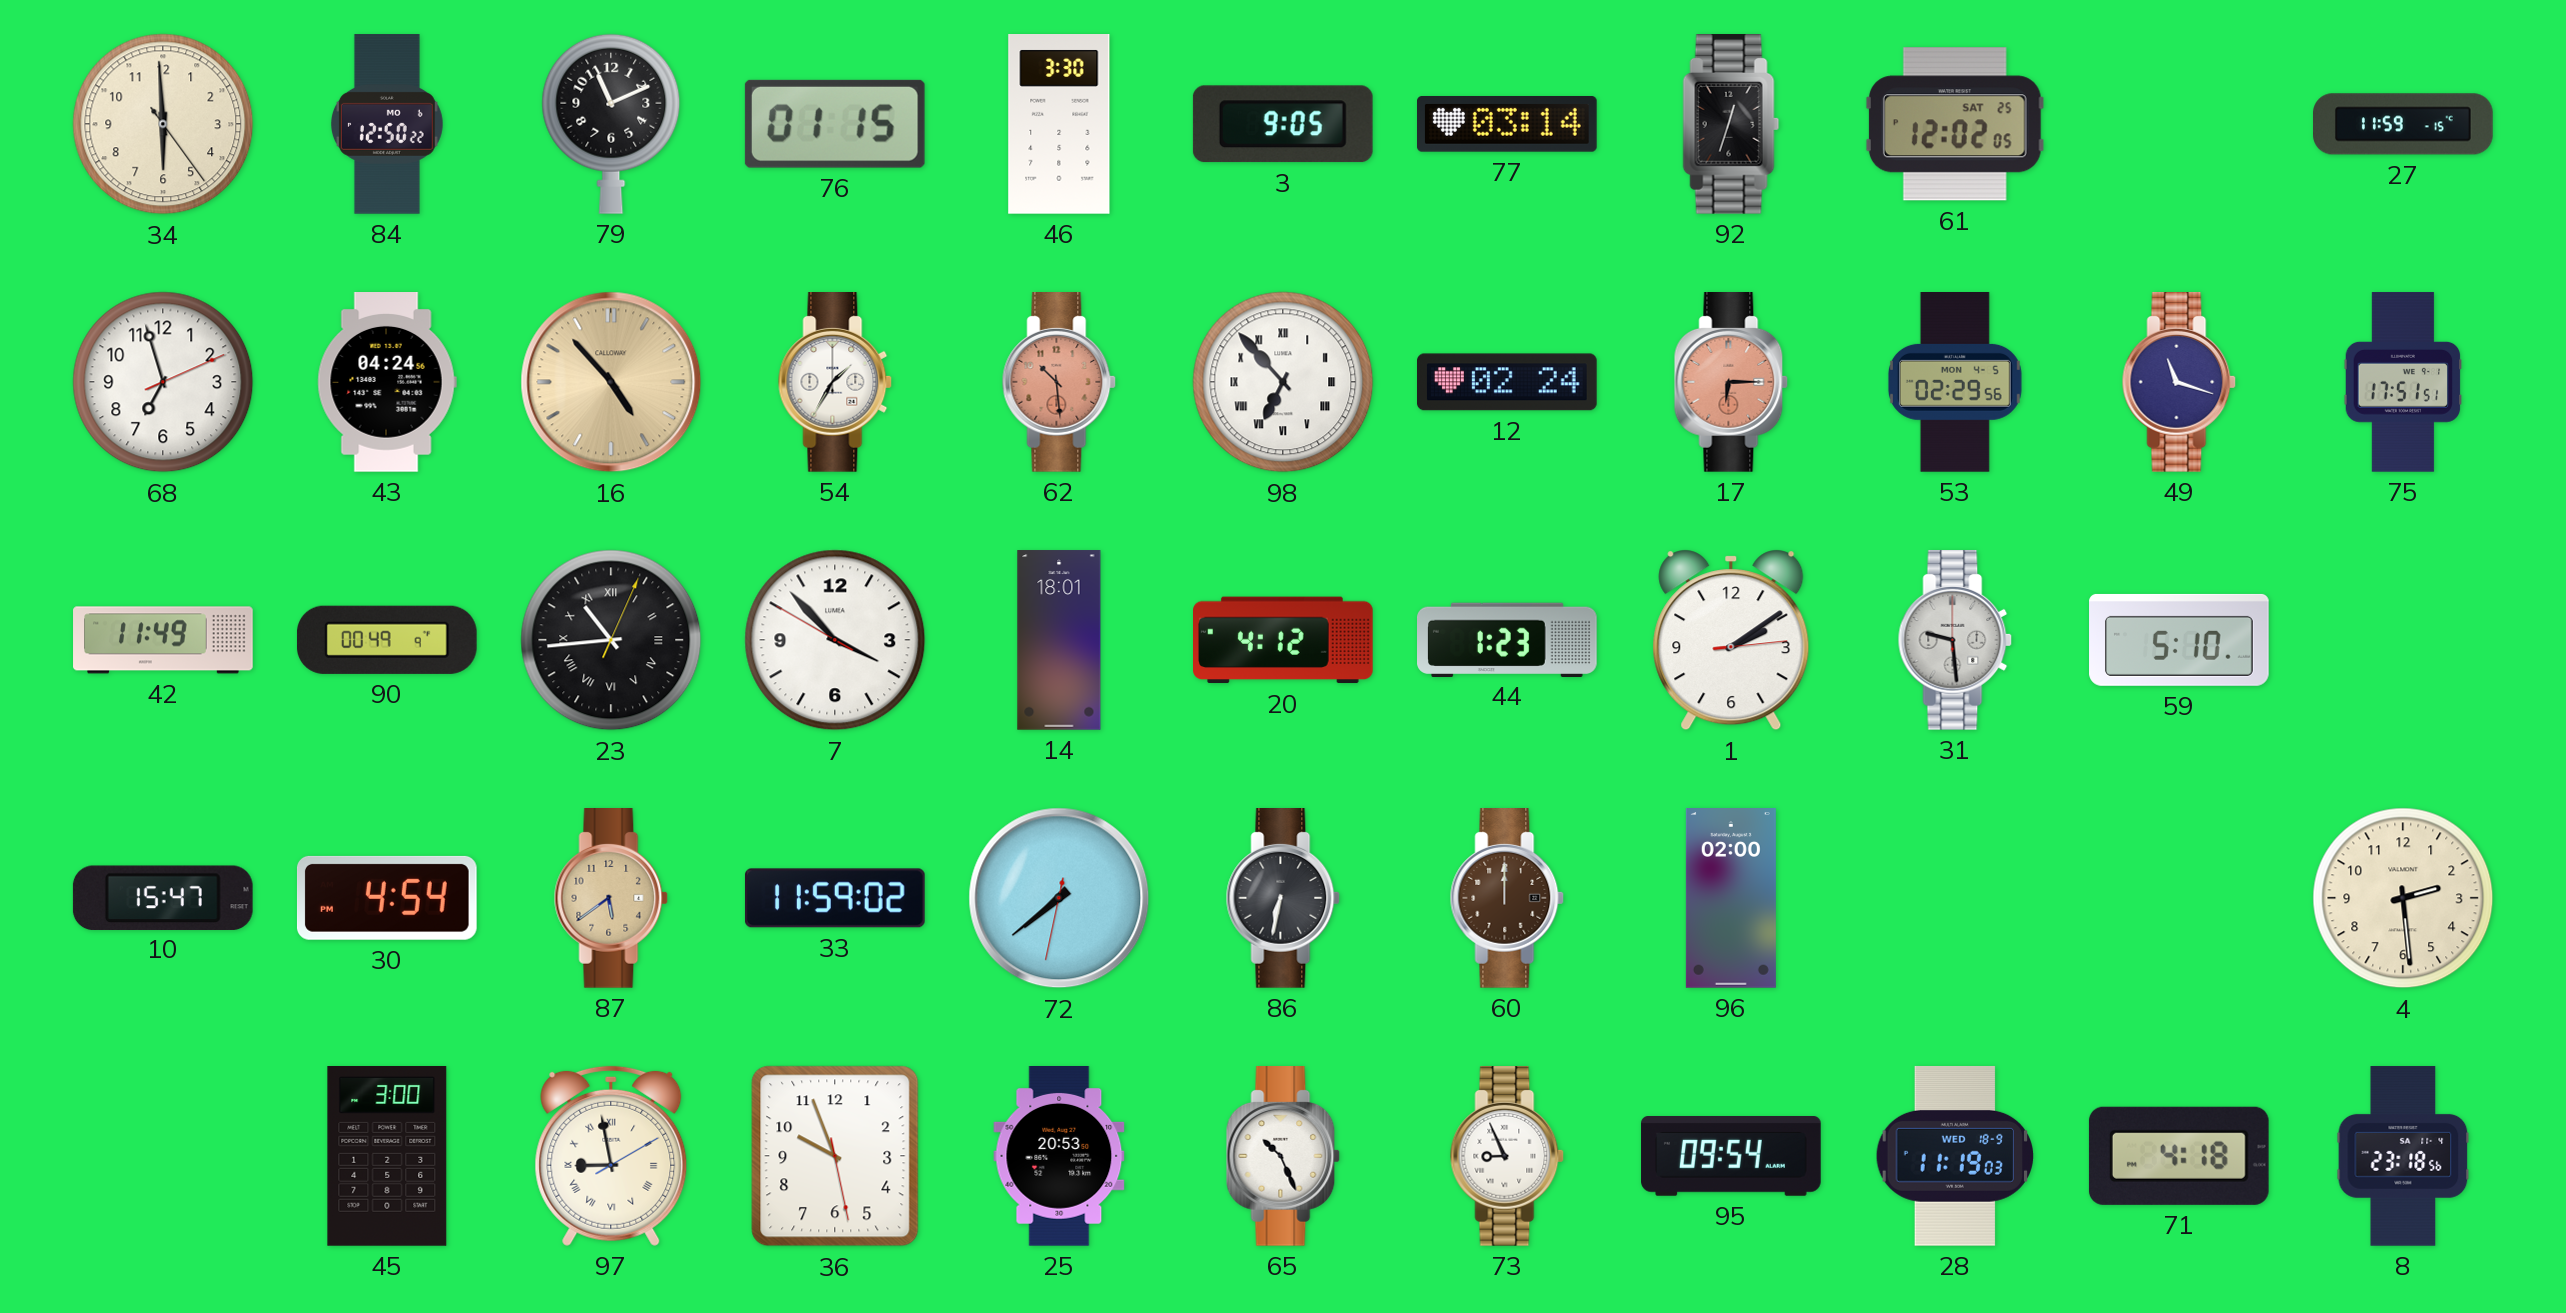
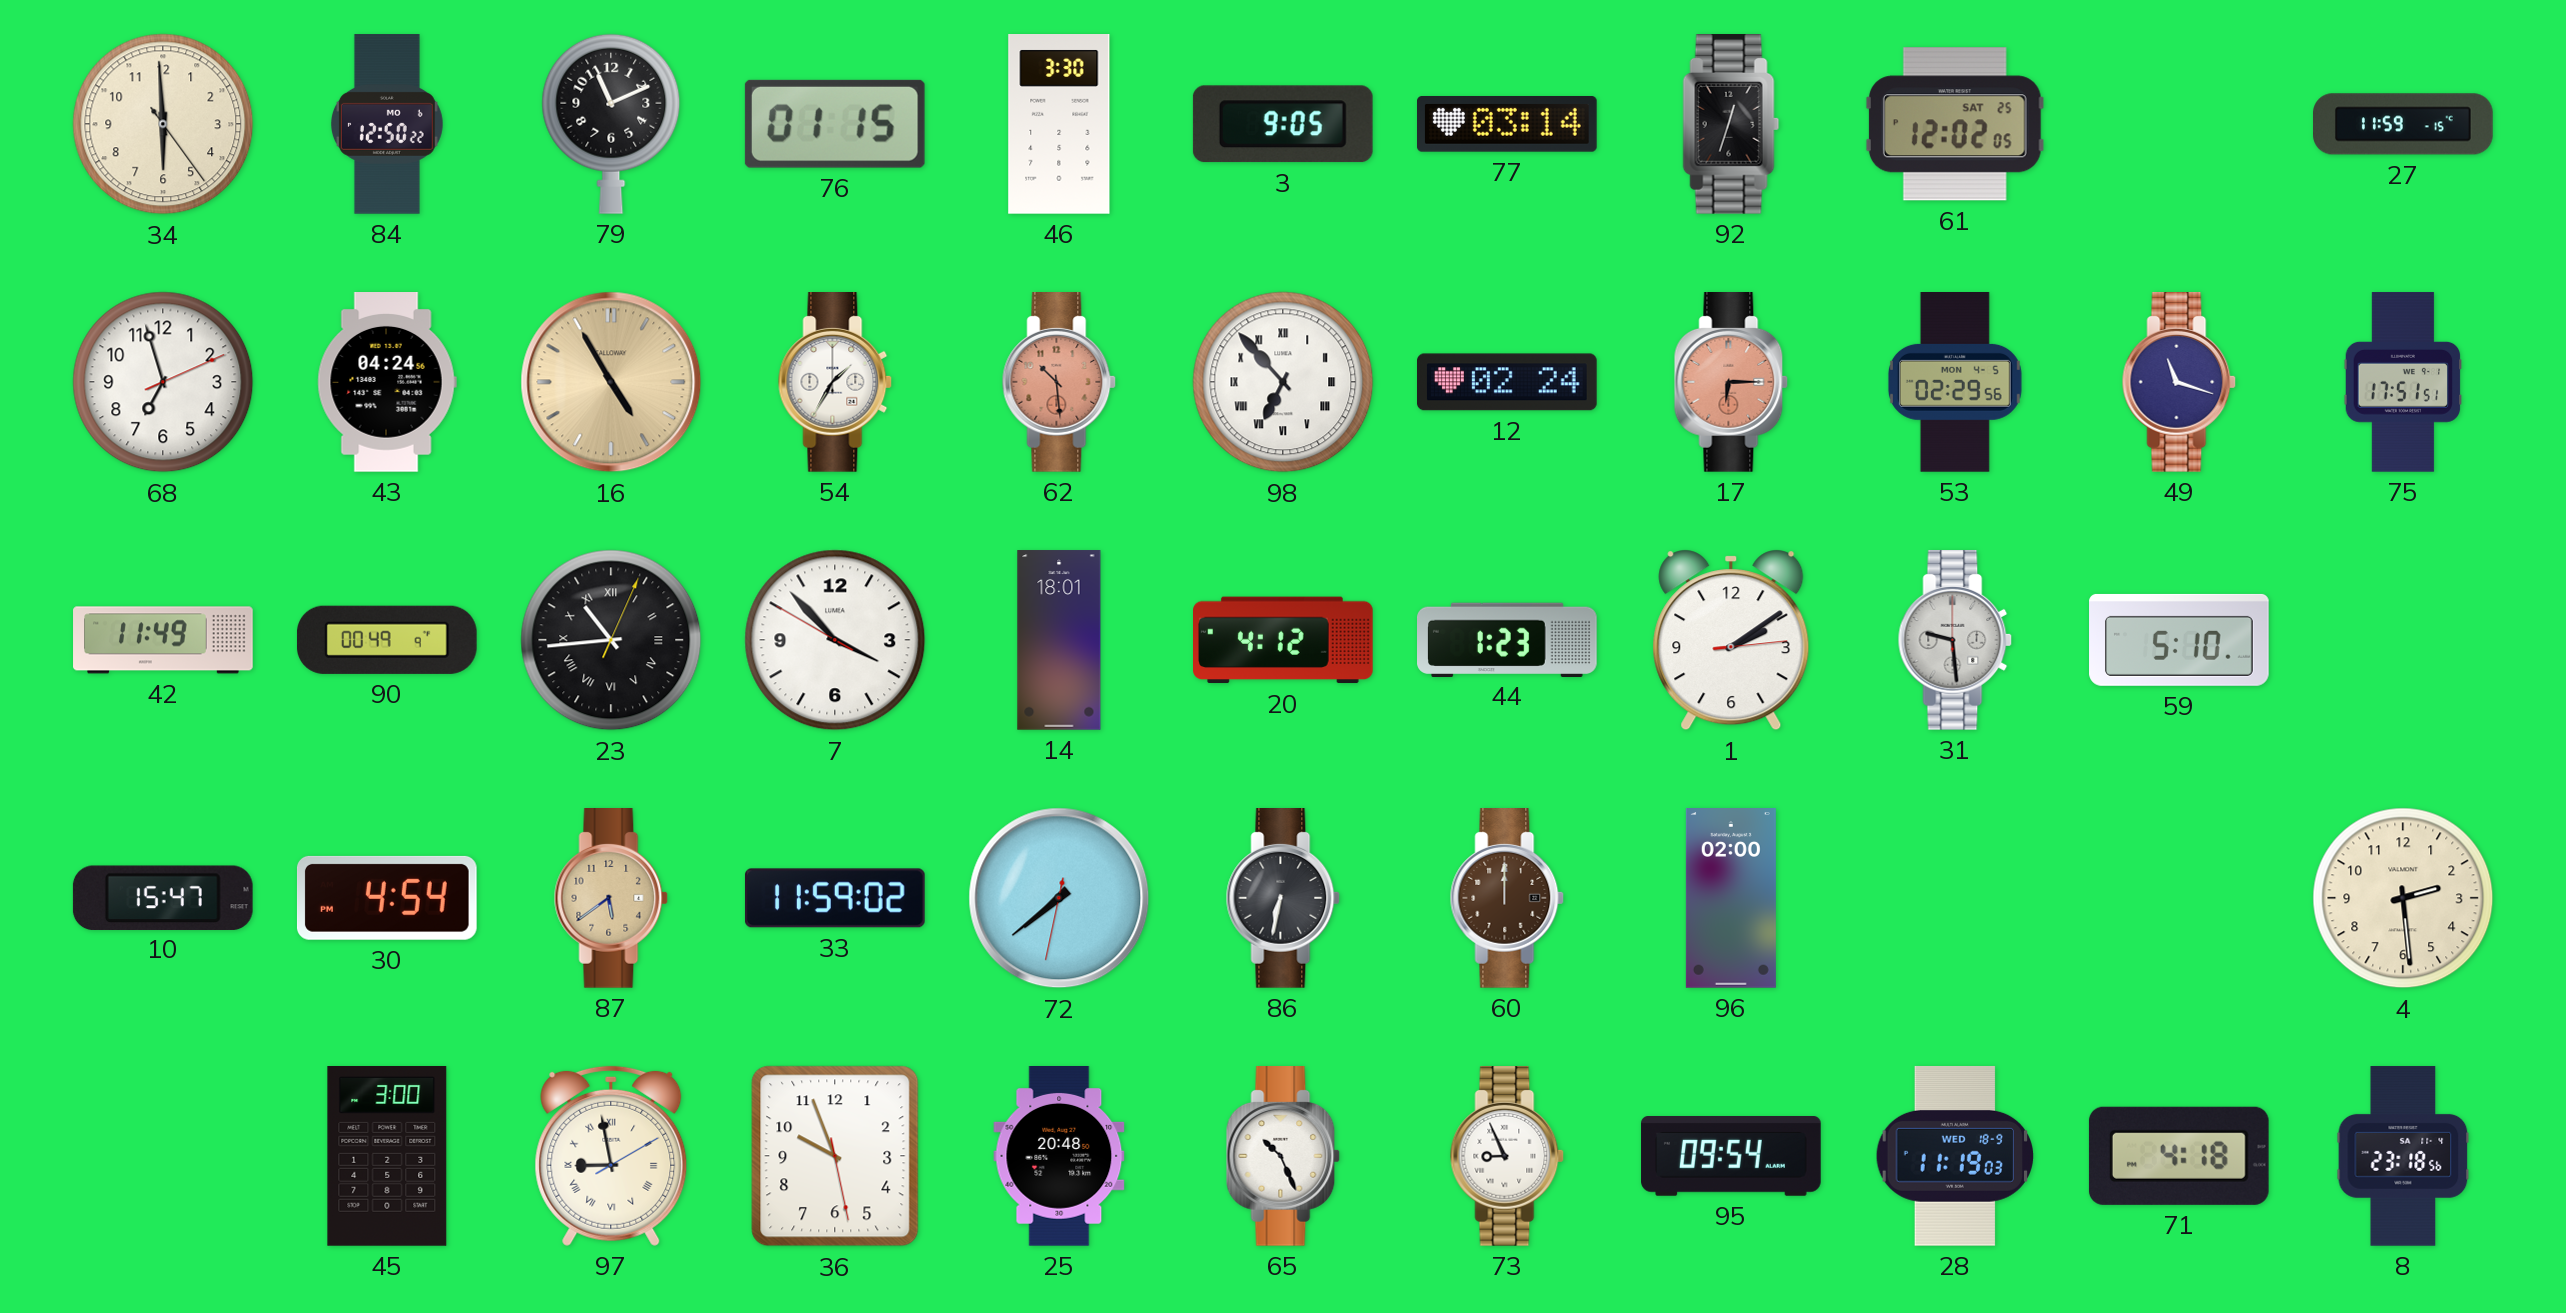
16: 4:53 -> 4:55
25: 20:53 -> 20:48
